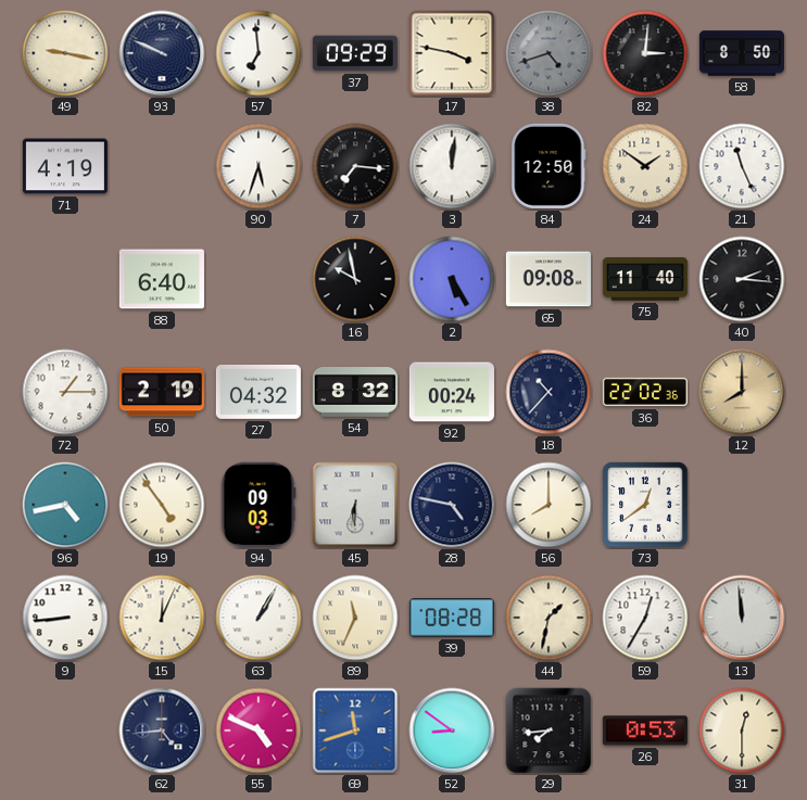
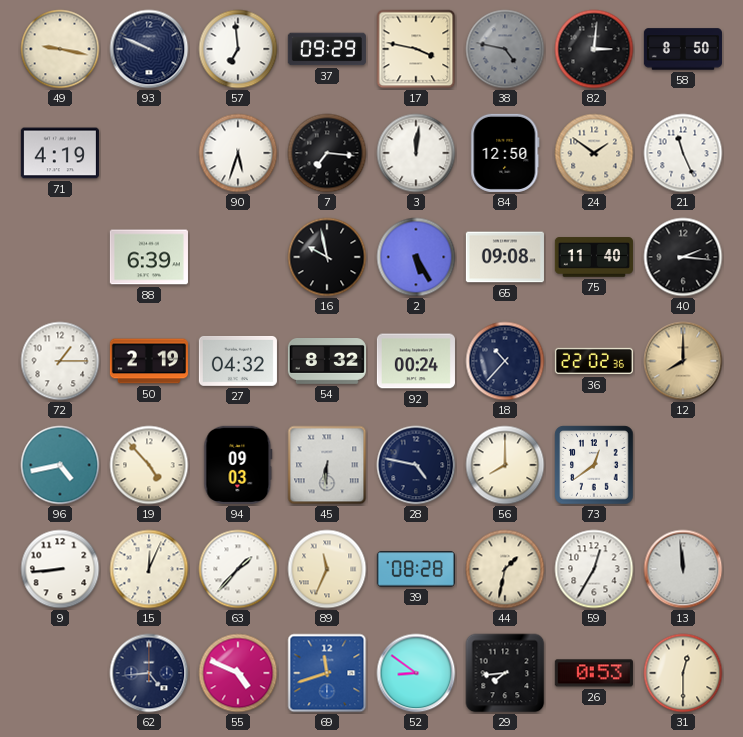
38: 4:42 -> 4:47
88: 6:40 -> 6:39
19: 4:54 -> 4:53
63: 1:05 -> 1:37
